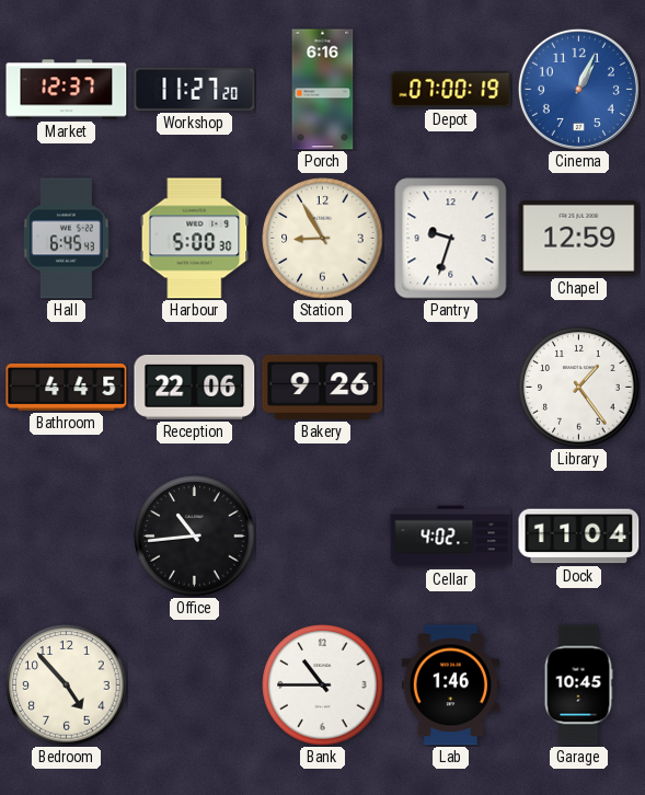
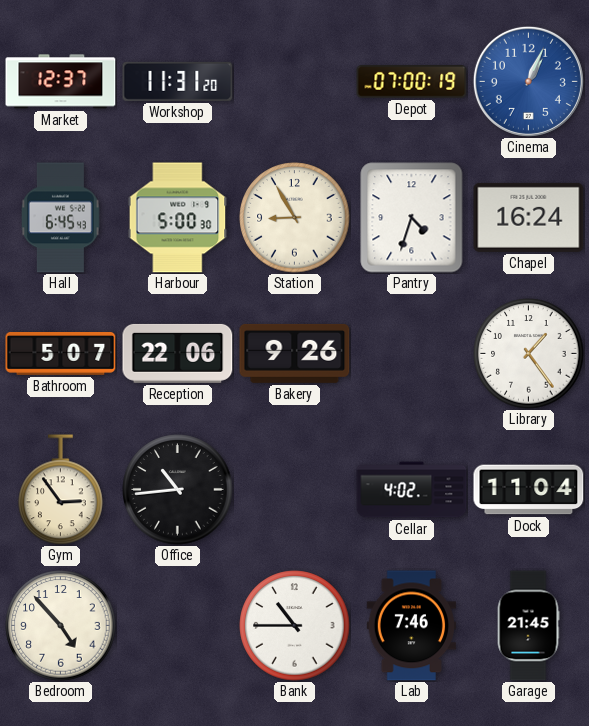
Workshop: 11:27 -> 11:31
Porch: 6:16 -> none
Pantry: 9:33 -> 4:33
Chapel: 12:59 -> 16:24
Bathroom: 4:45 -> 5:07
Gym: none -> 2:54
Lab: 1:46 -> 7:46
Garage: 10:45 -> 21:45
